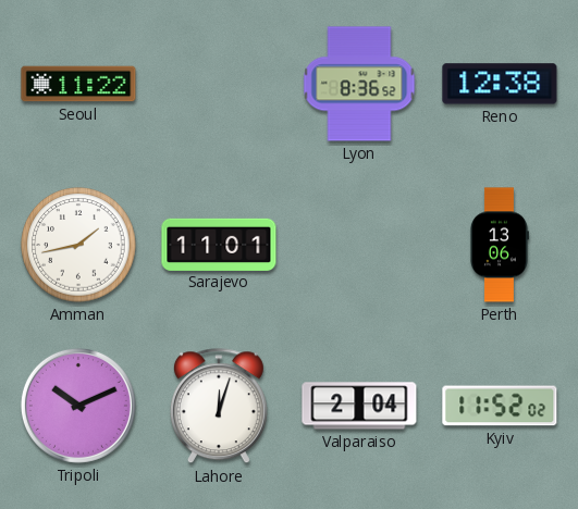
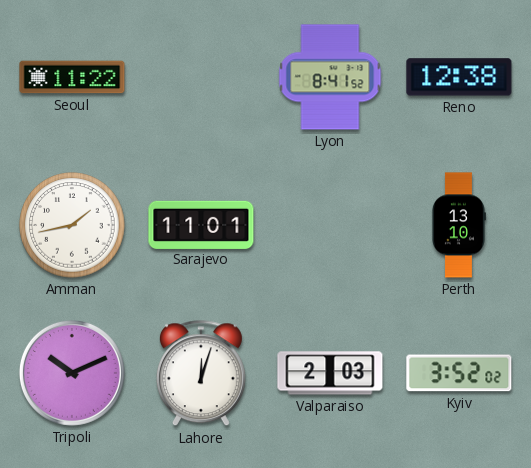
Lyon: 8:36 -> 8:41
Perth: 13:06 -> 13:10
Valparaiso: 2:04 -> 2:03
Kyiv: 11:52 -> 3:52
